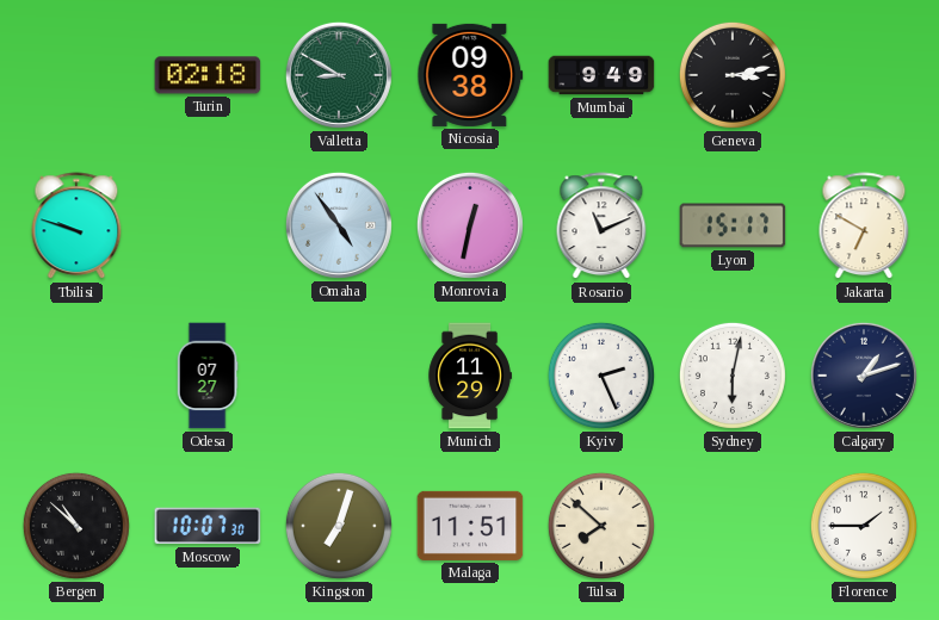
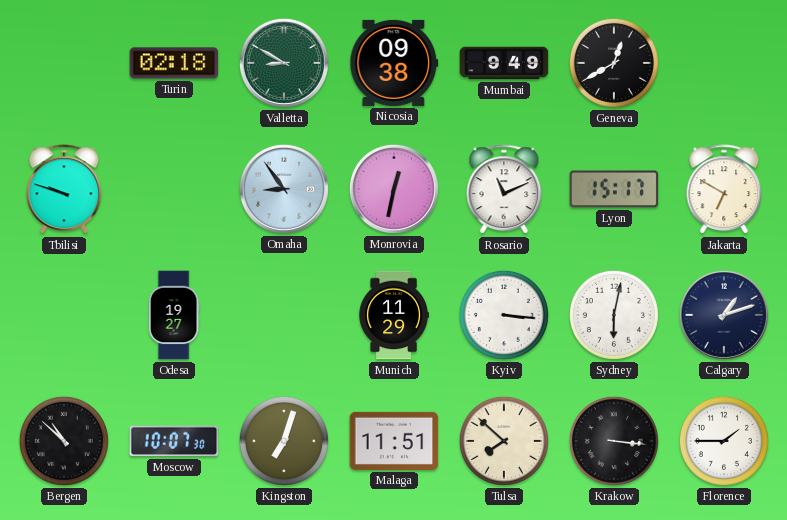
Geneva: 3:13 -> 12:40
Omaha: 4:54 -> 8:54
Odesa: 07:27 -> 19:27
Kyiv: 2:26 -> 3:16
Krakow: none -> 3:16
